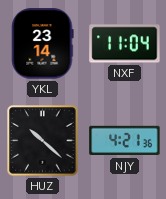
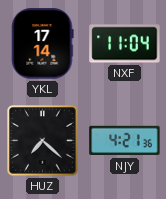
YKL: 23:14 -> 17:14
HUZ: 10:22 -> 7:22
